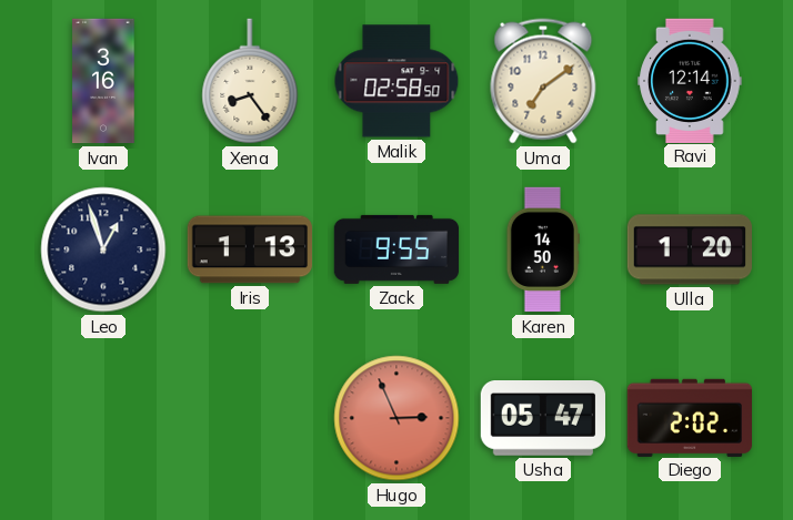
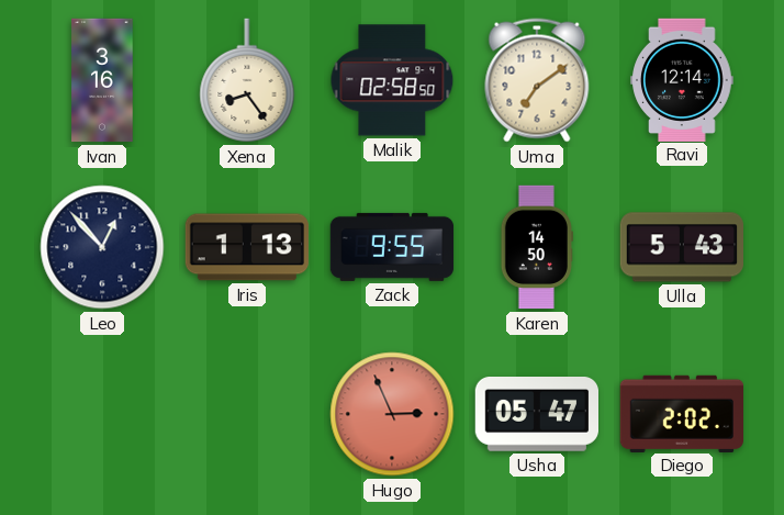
Leo: 12:57 -> 12:53
Ulla: 1:20 -> 5:43
